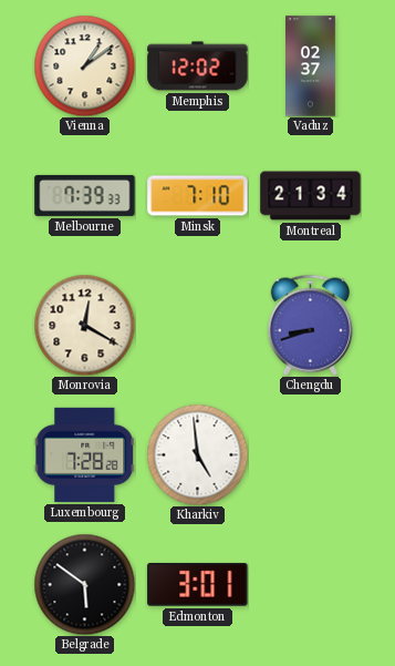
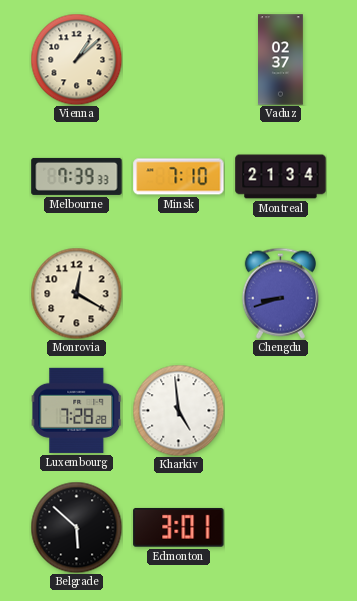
Vienna: 1:09 -> 1:08
Memphis: 12:02 -> none
Belgrade: 5:51 -> 5:52
